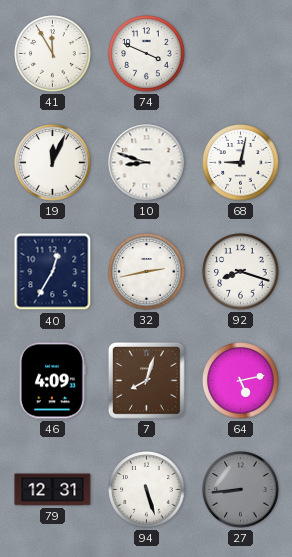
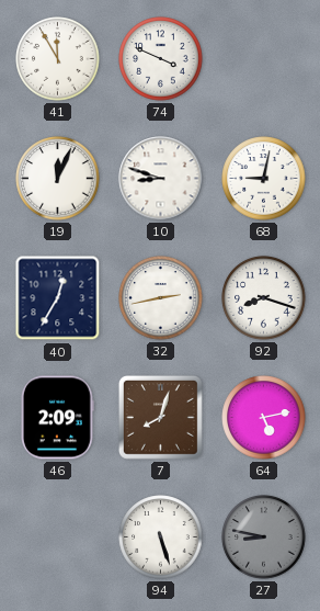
46: 4:09 -> 2:09
79: 12:31 -> none
27: 8:44 -> 8:47
